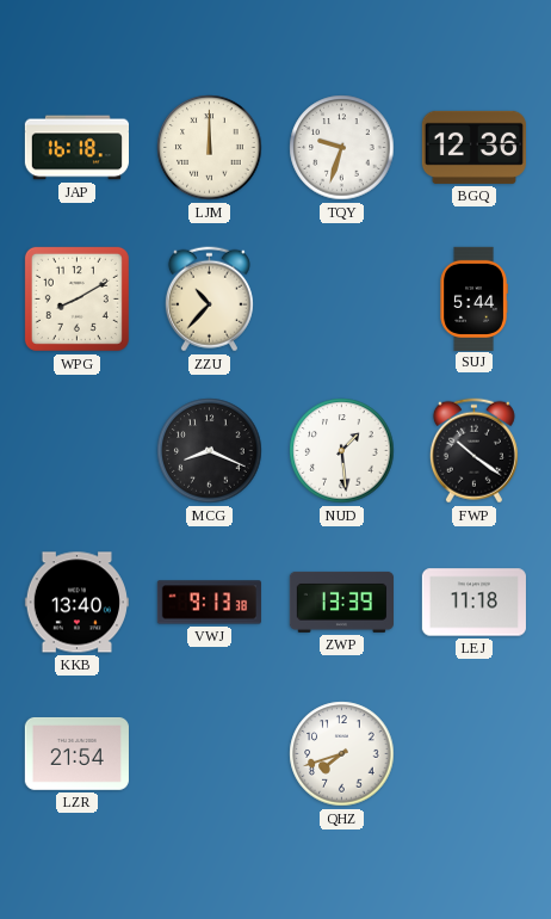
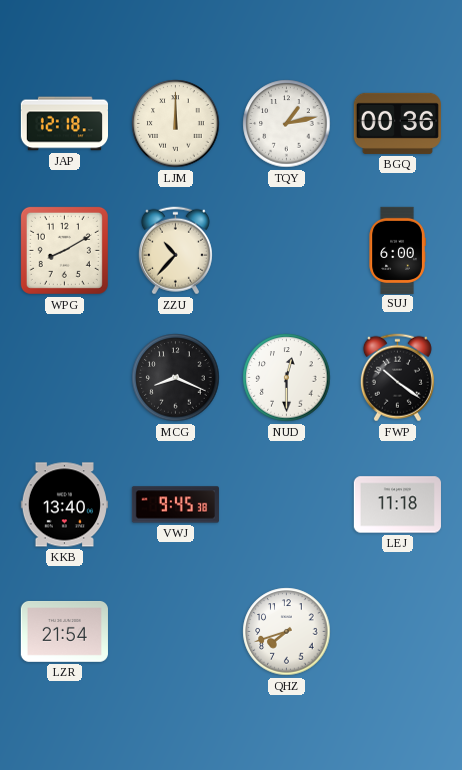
JAP: 16:18 -> 12:18
TQY: 9:33 -> 1:13
BGQ: 12:36 -> 00:36
SUJ: 5:44 -> 6:00
NUD: 1:29 -> 12:30
VWJ: 9:13 -> 9:45
ZWP: 13:39 -> none
